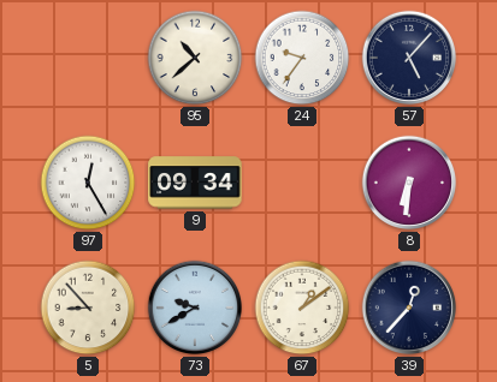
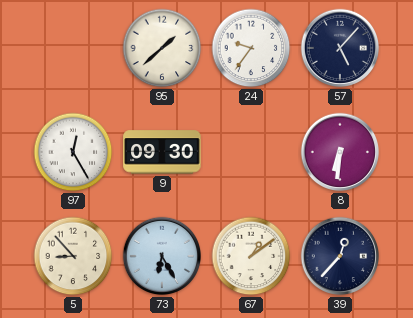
95: 10:38 -> 1:38
9: 09:34 -> 09:30
73: 9:40 -> 6:25
